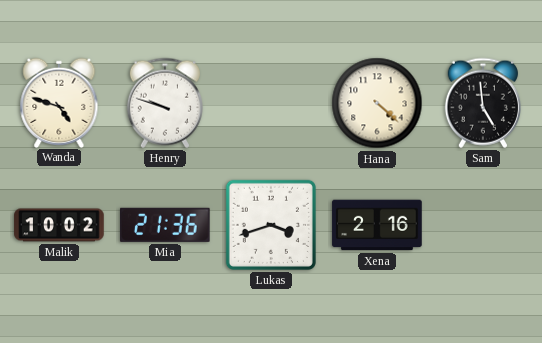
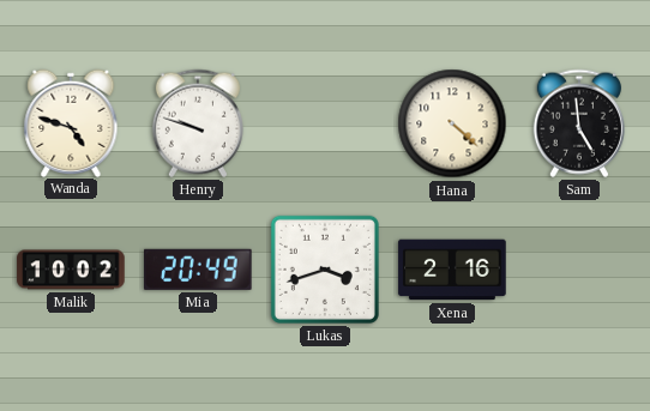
Mia: 21:36 -> 20:49
